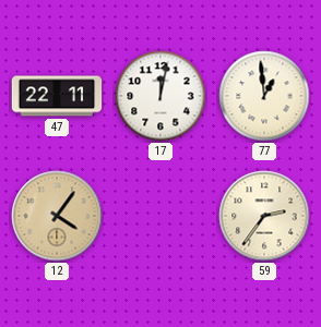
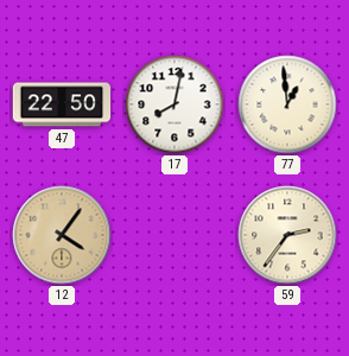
47: 22:11 -> 22:50
17: 12:02 -> 8:02
